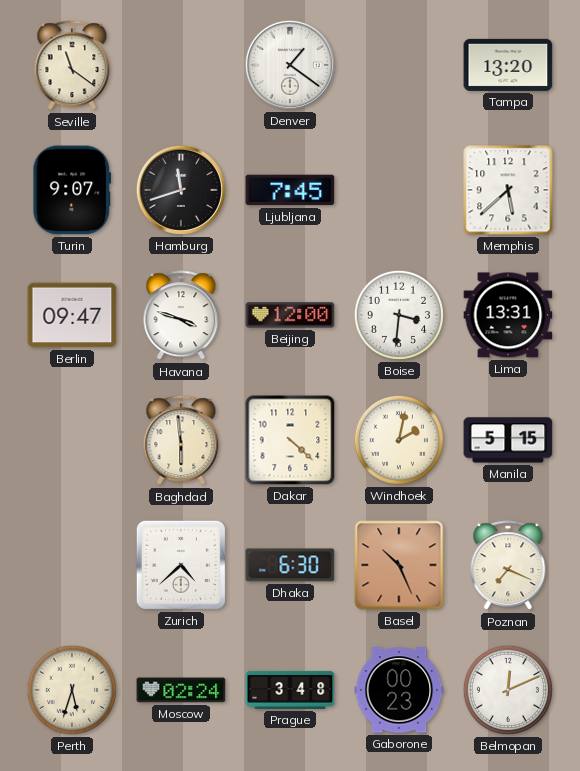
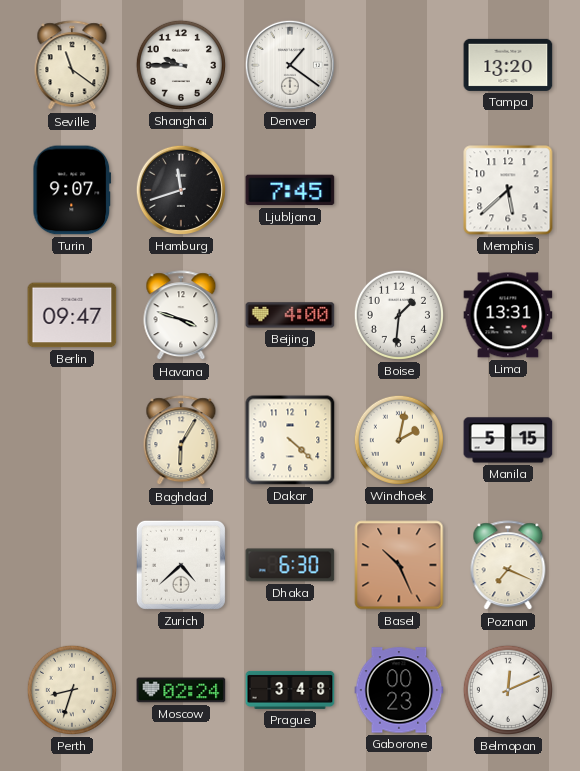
Shanghai: none -> 9:45
Beijing: 12:00 -> 4:00
Boise: 3:31 -> 1:31
Baghdad: 5:59 -> 6:05
Perth: 5:33 -> 8:33
